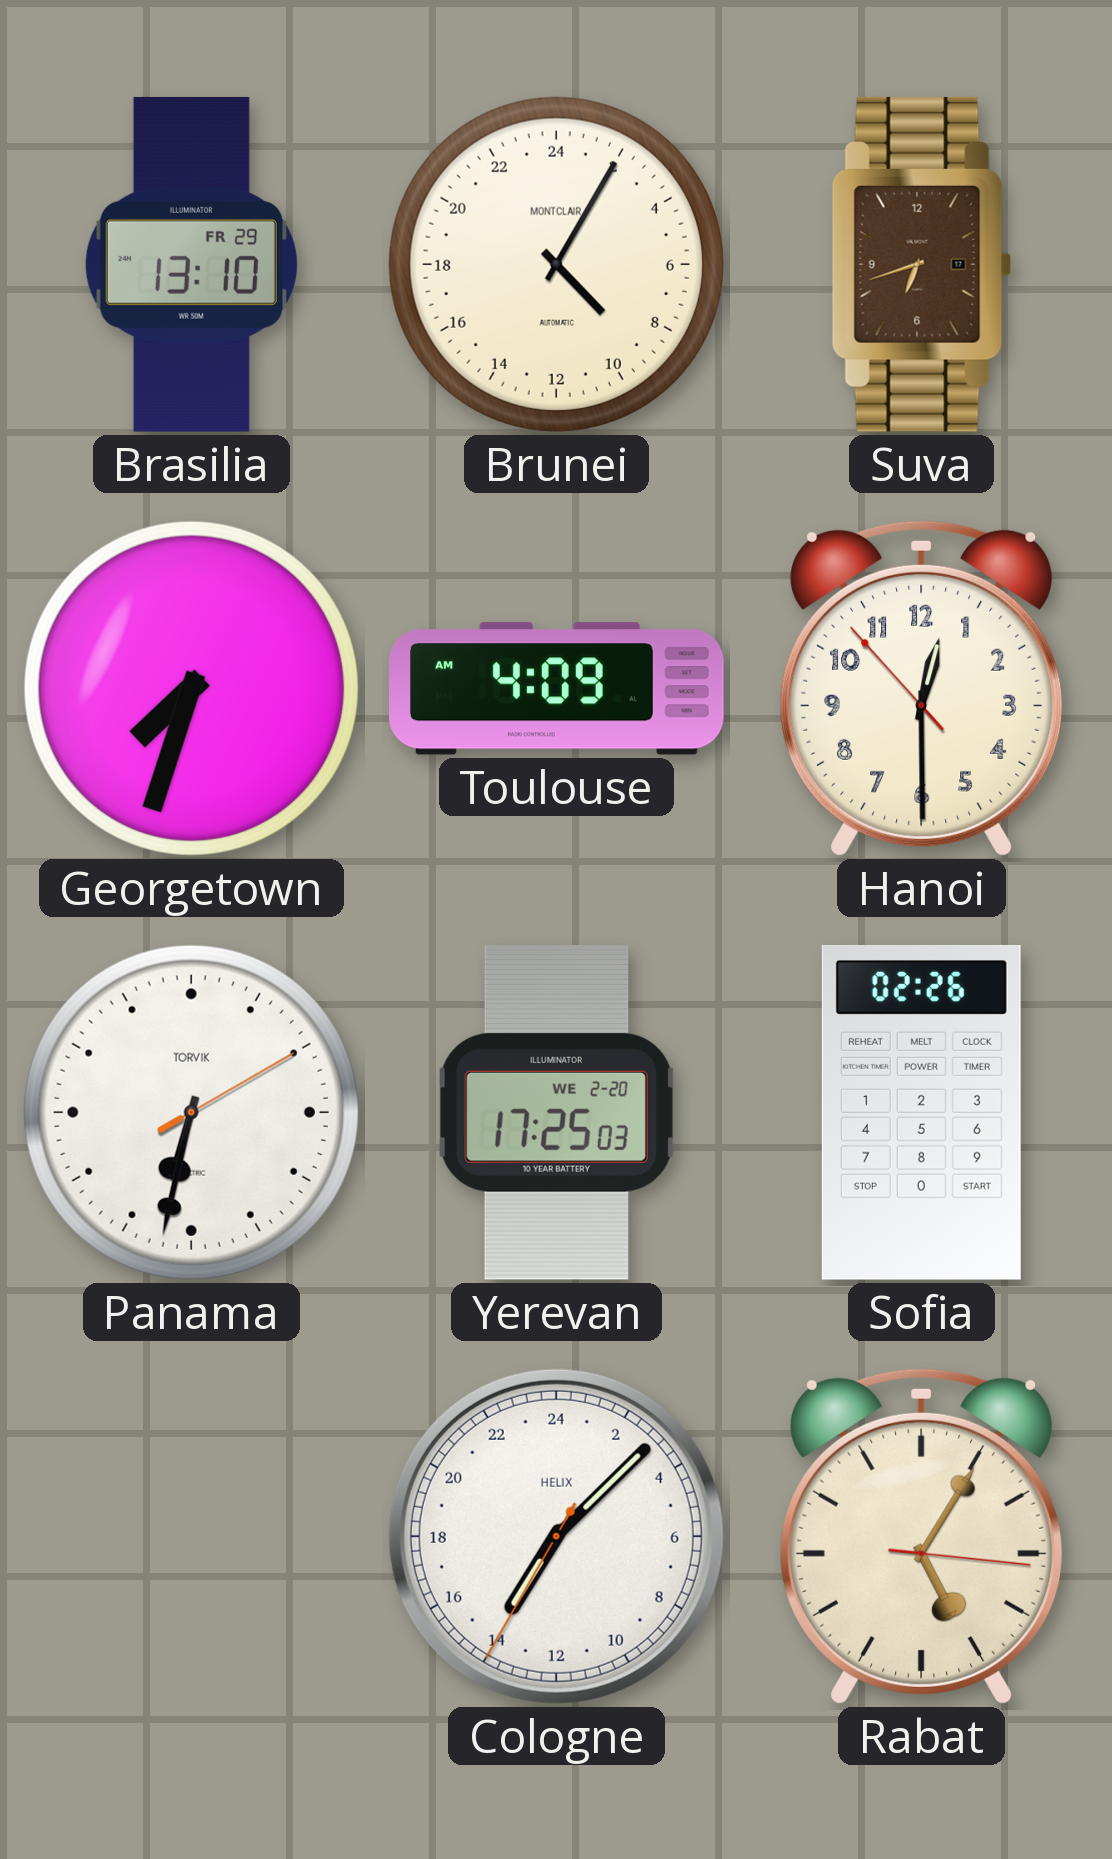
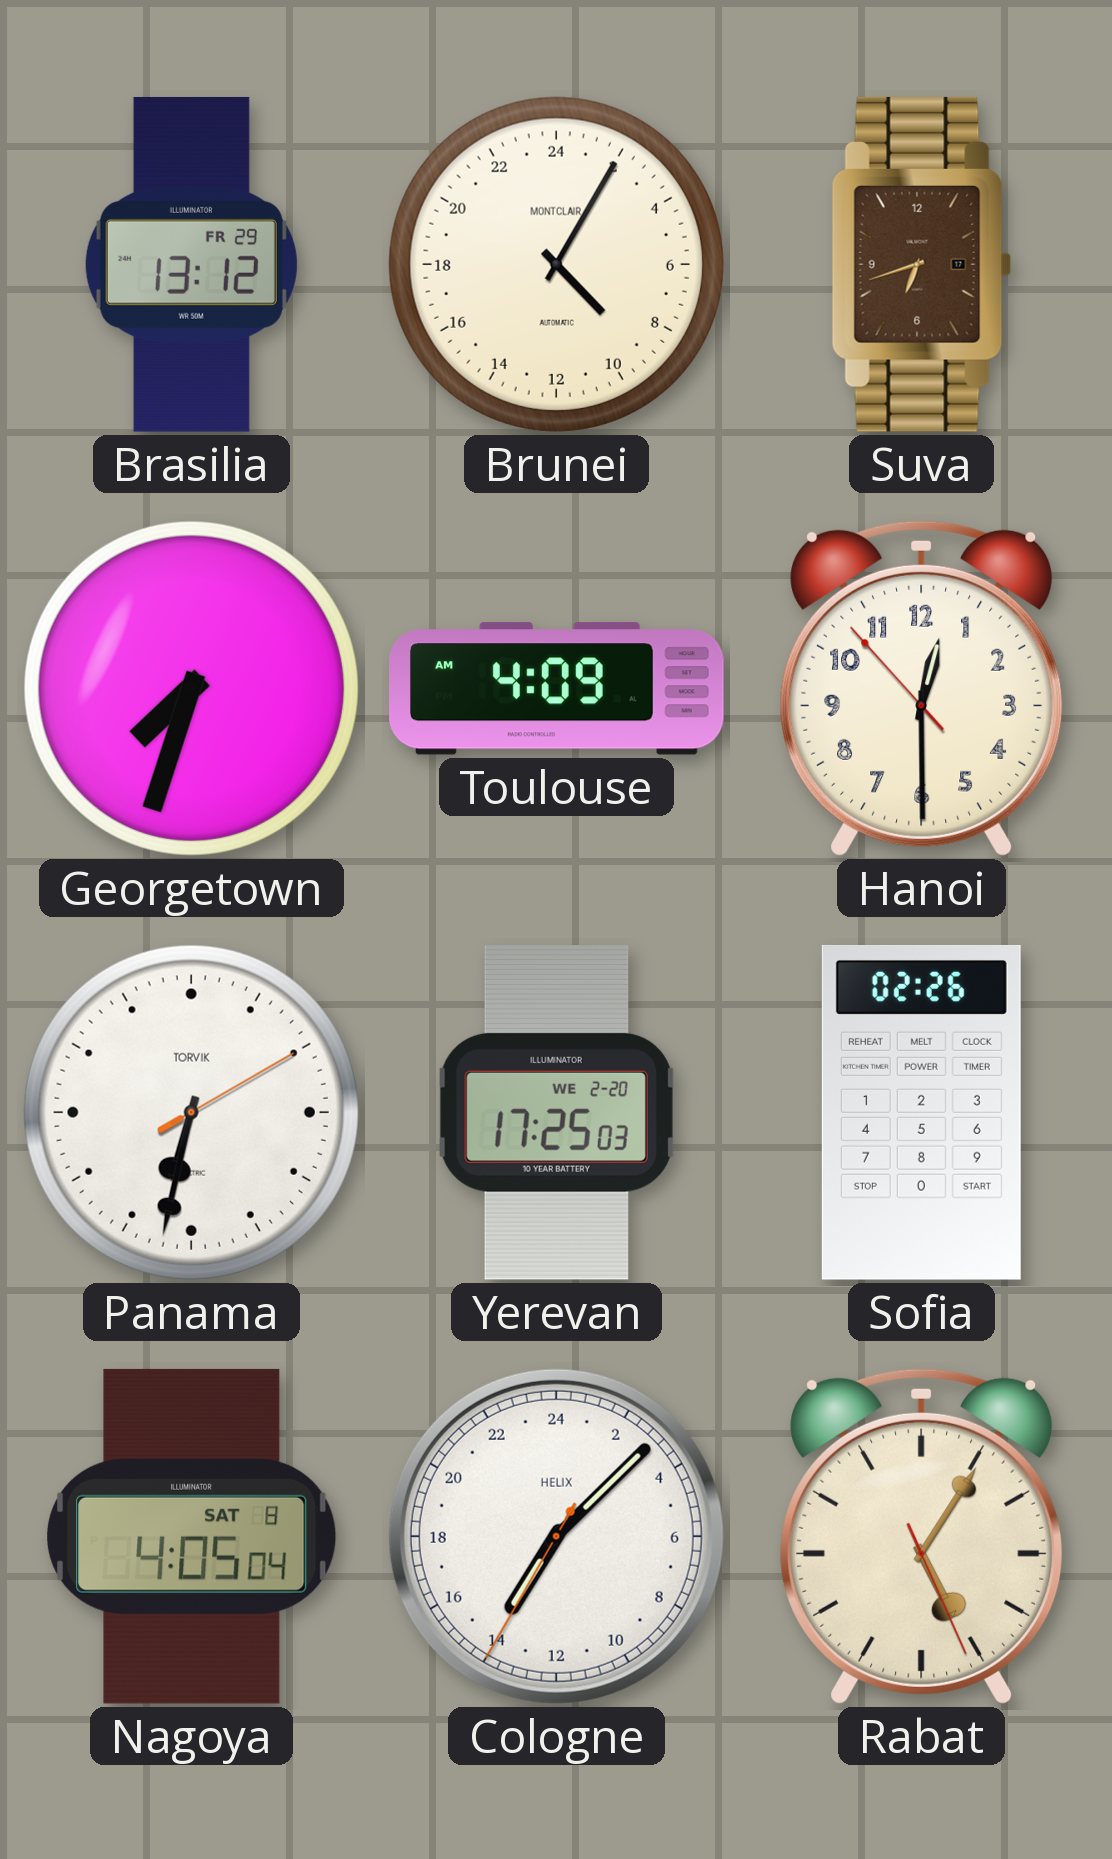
Brasilia: 13:10 -> 13:12
Nagoya: none -> 4:05
Rabat: 5:05:16 -> 5:05:26
